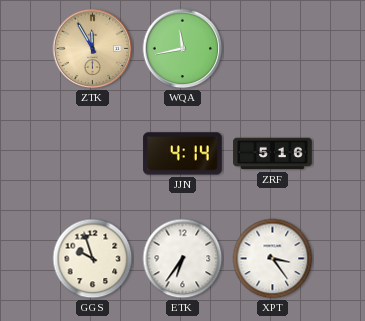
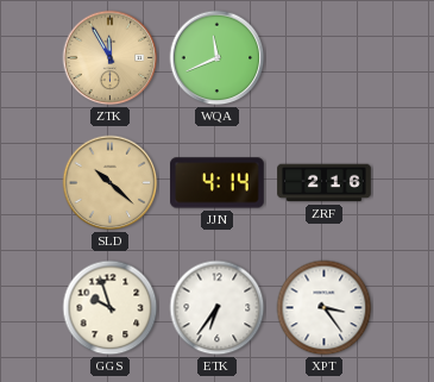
WQA: 11:43 -> 11:41
SLD: none -> 10:22
ZRF: 5:16 -> 2:16
